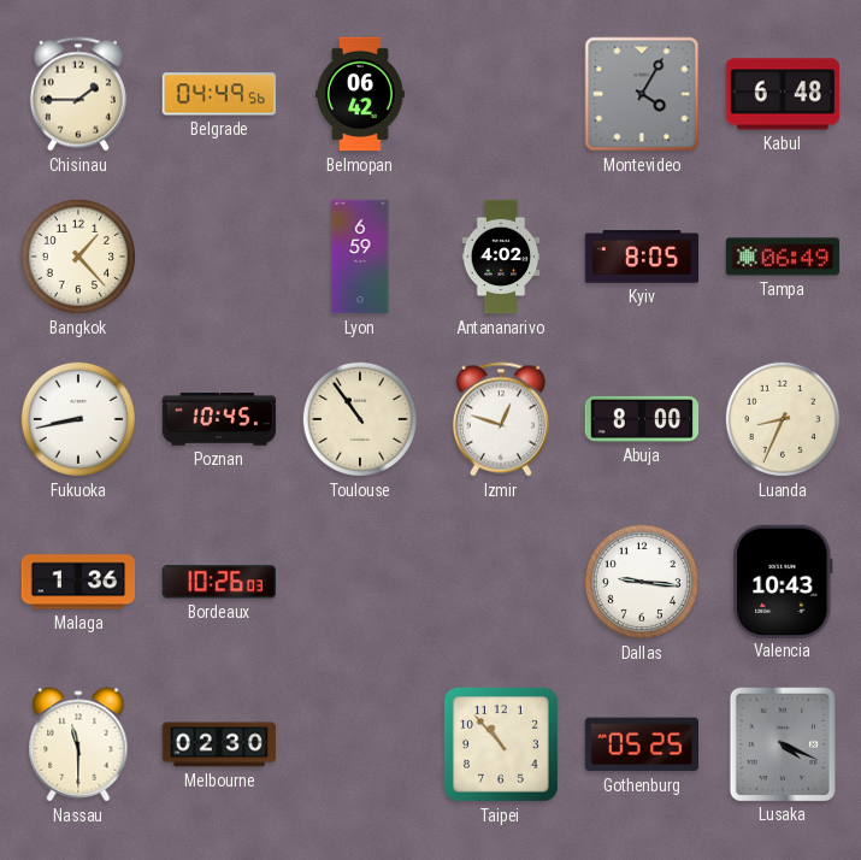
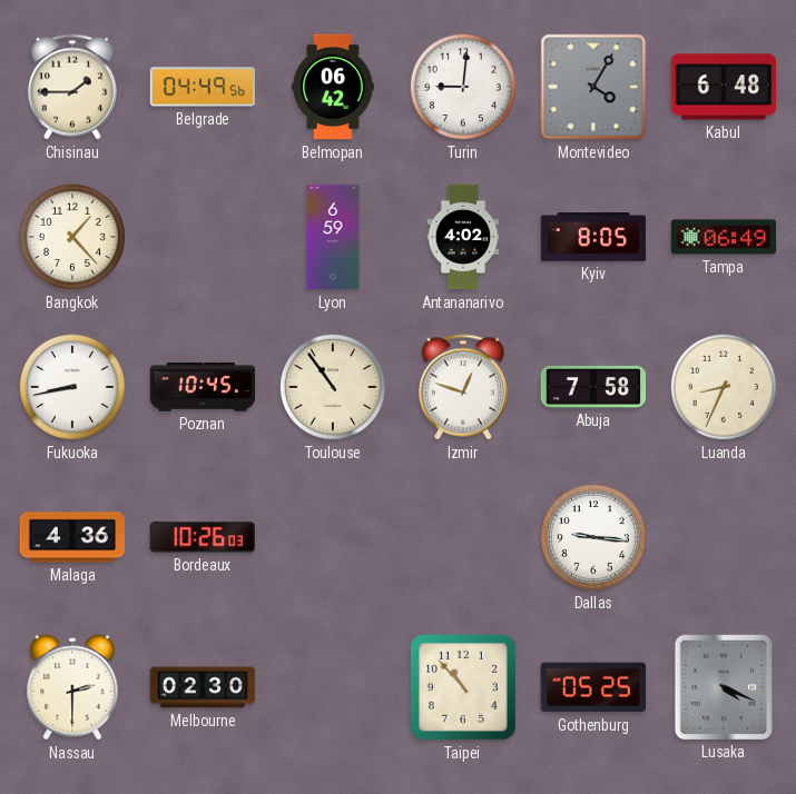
Turin: none -> 9:01
Abuja: 8:00 -> 7:58
Malaga: 1:36 -> 4:36
Valencia: 10:43 -> none
Nassau: 11:30 -> 2:30
